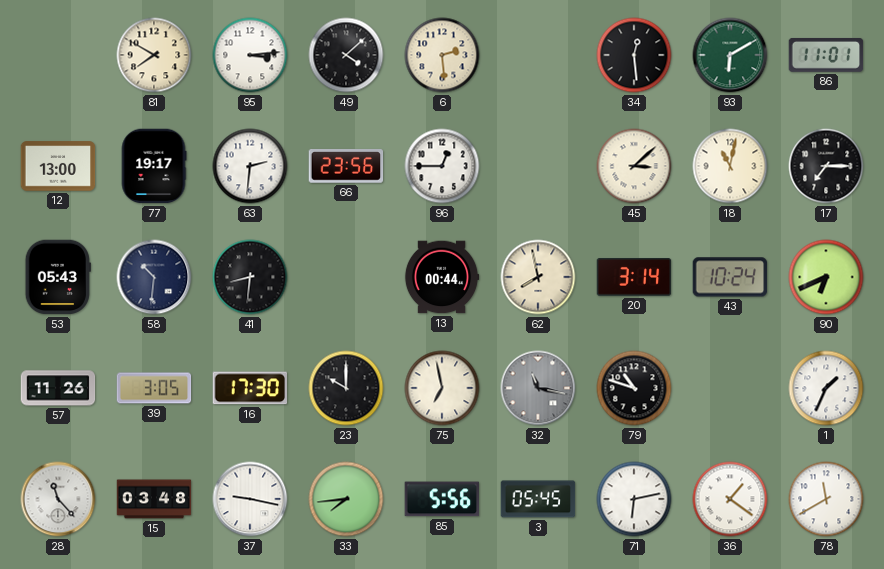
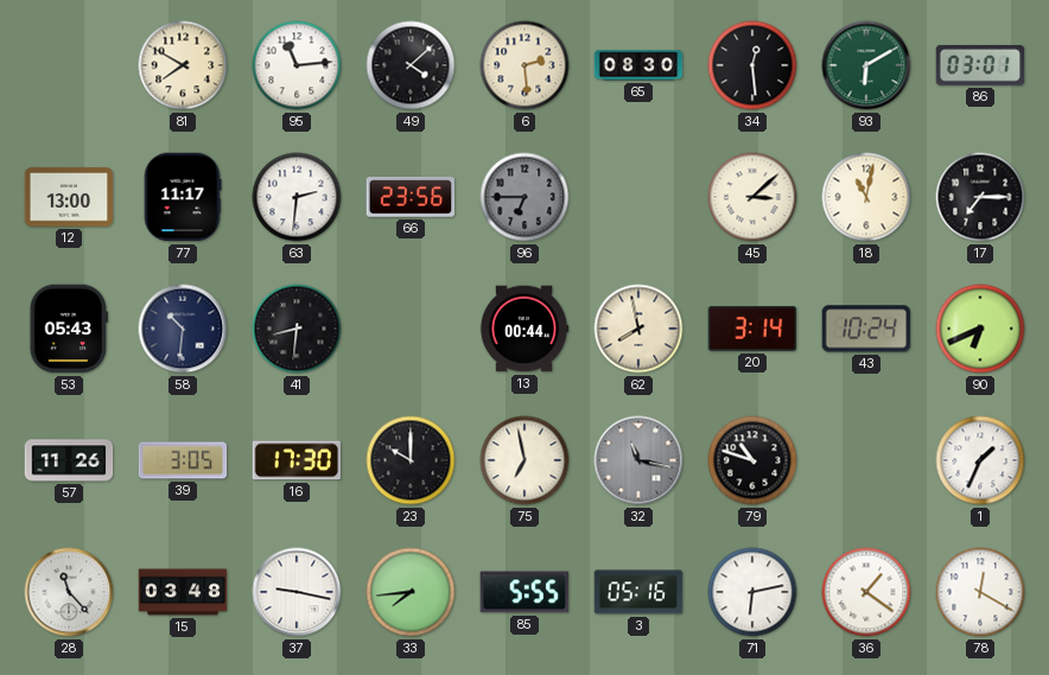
95: 3:14 -> 11:14
65: none -> 08:30
86: 11:01 -> 03:01
77: 19:17 -> 11:17
96: 12:45 -> 6:45
96 dial: white -> grey
85: 5:56 -> 5:55
3: 05:45 -> 05:16
78: 11:40 -> 12:20
